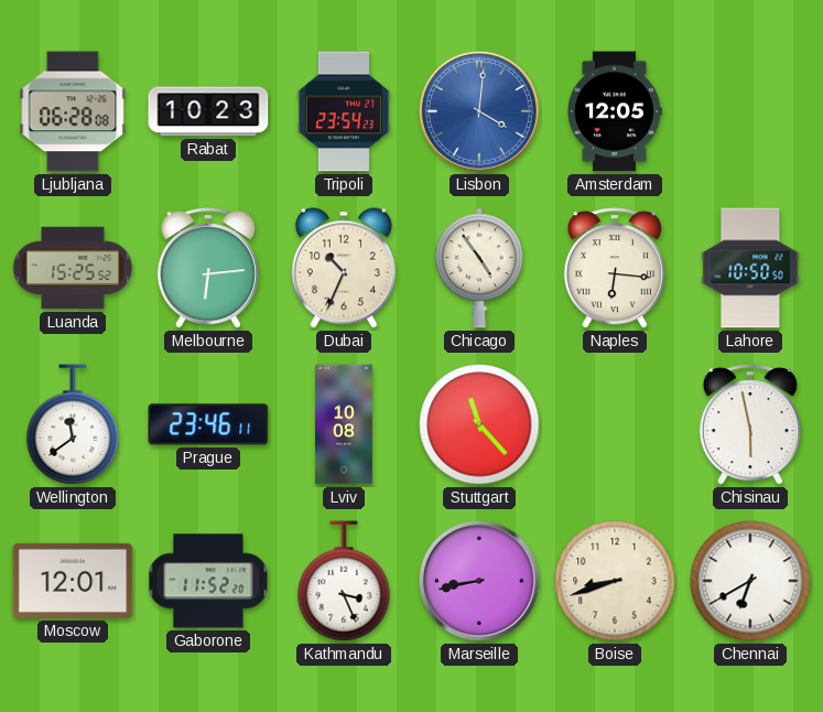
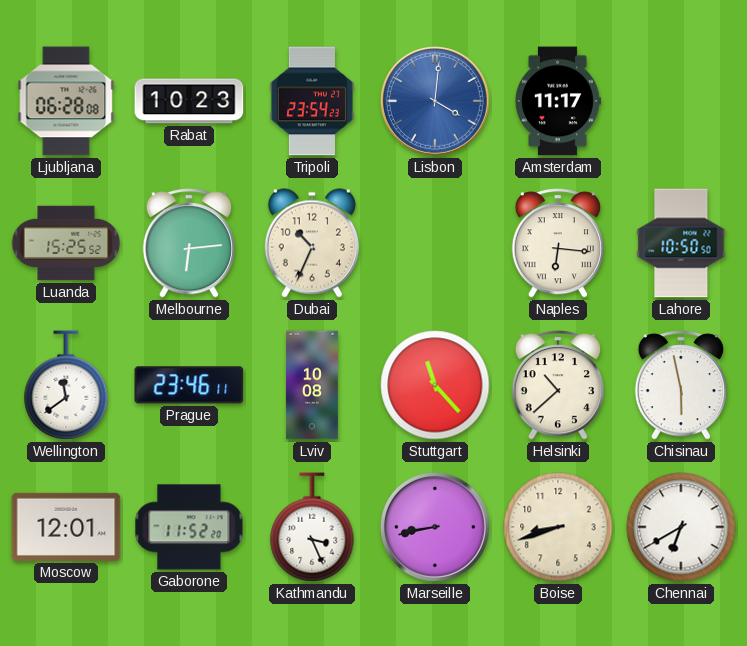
Amsterdam: 12:05 -> 11:17
Chicago: 4:54 -> none
Helsinki: none -> 10:38
